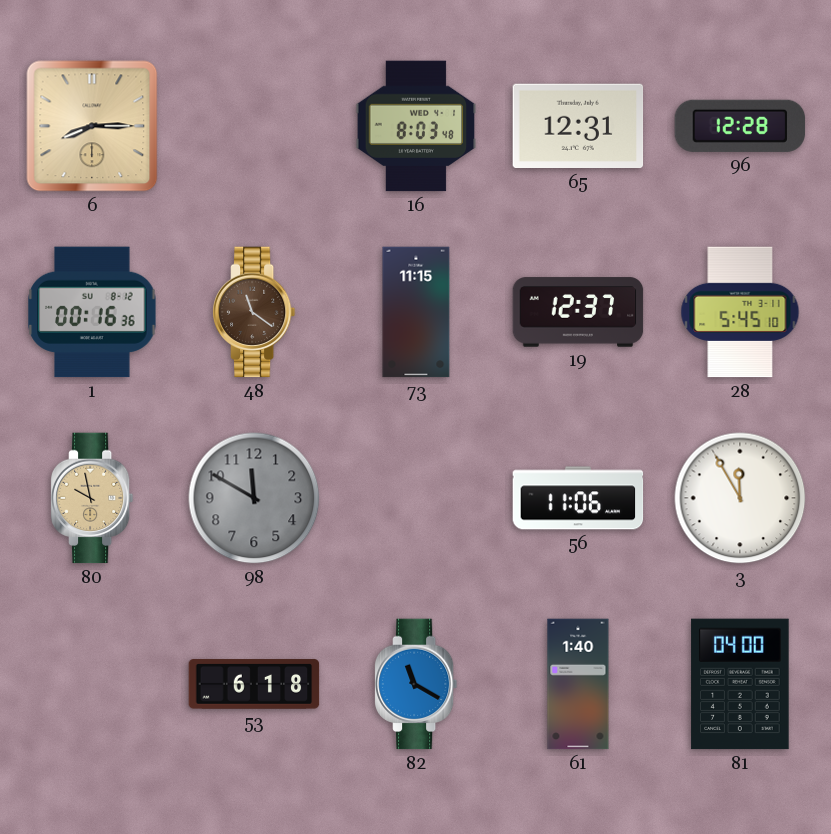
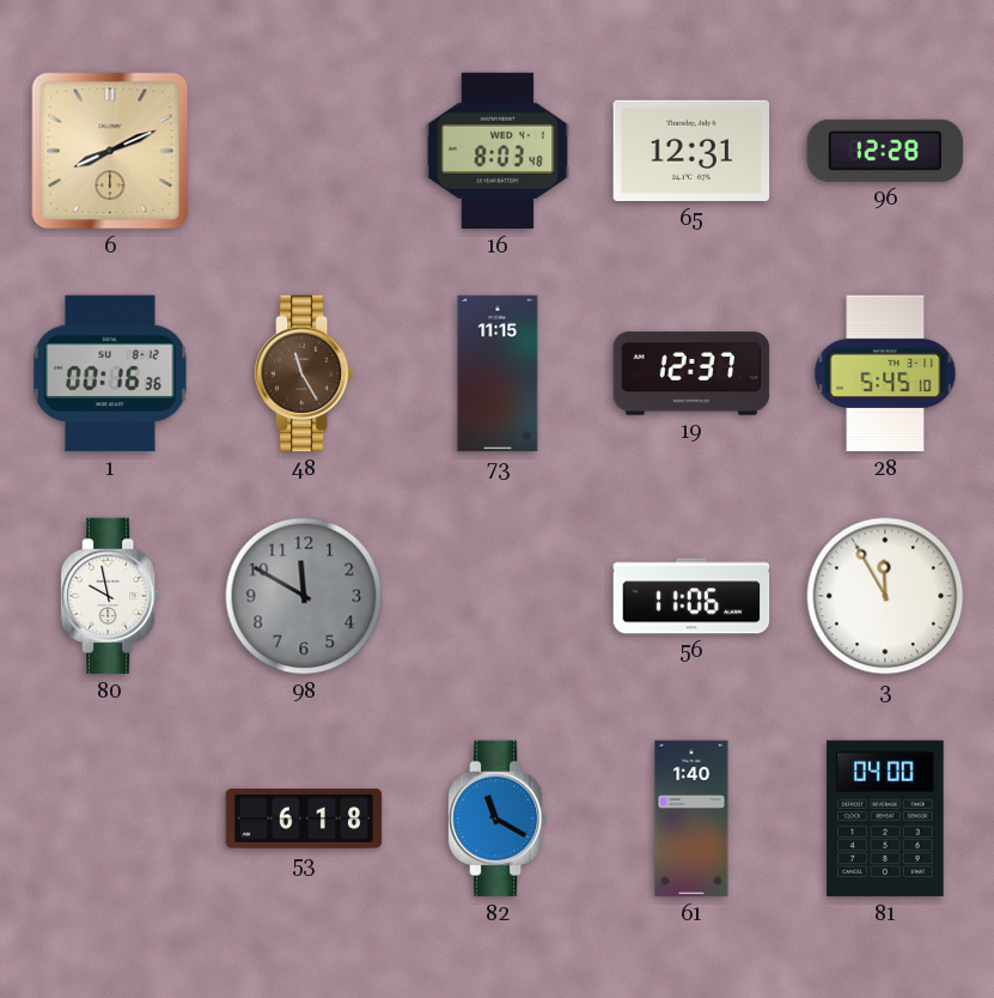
6: 8:15 -> 8:11
48: 11:21 -> 11:25
80 dial: champagne -> white
